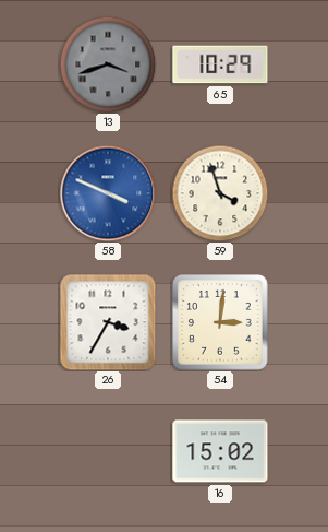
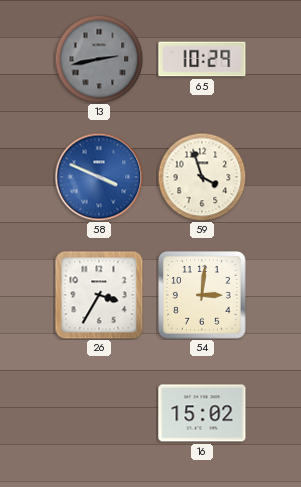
13: 3:42 -> 2:43
